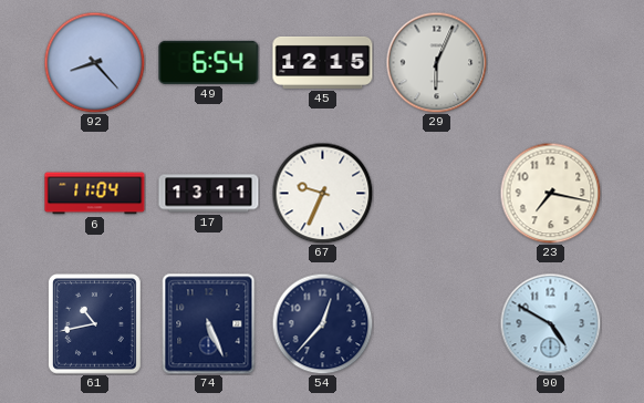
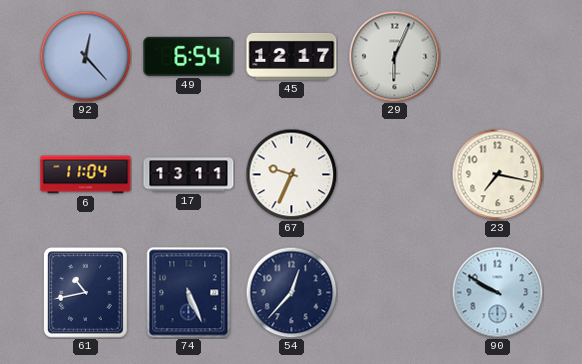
92: 8:23 -> 12:23
45: 12:15 -> 12:17
90: 4:50 -> 9:50
